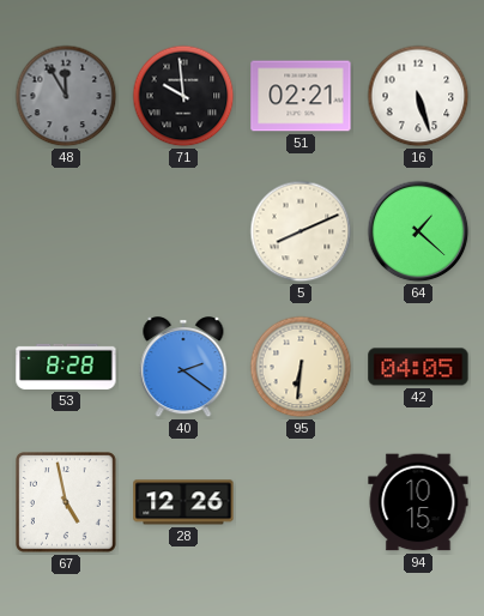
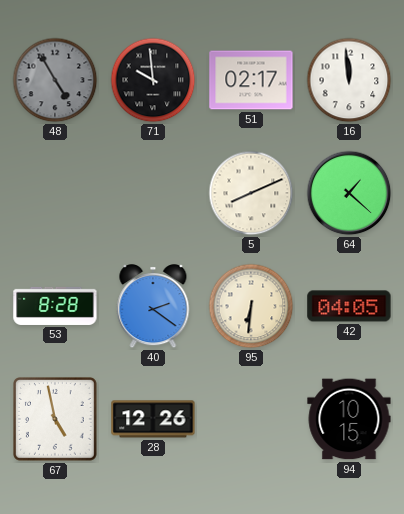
48: 11:55 -> 4:55
51: 02:21 -> 02:17
16: 5:27 -> 11:59
